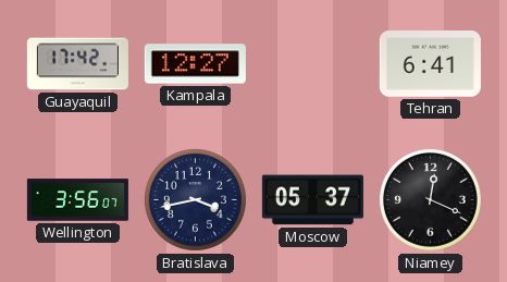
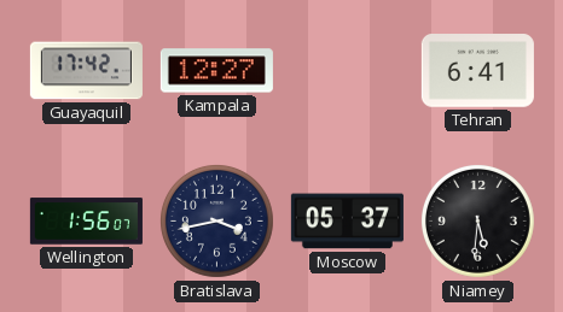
Wellington: 3:56 -> 1:56
Niamey: 12:19 -> 5:31
